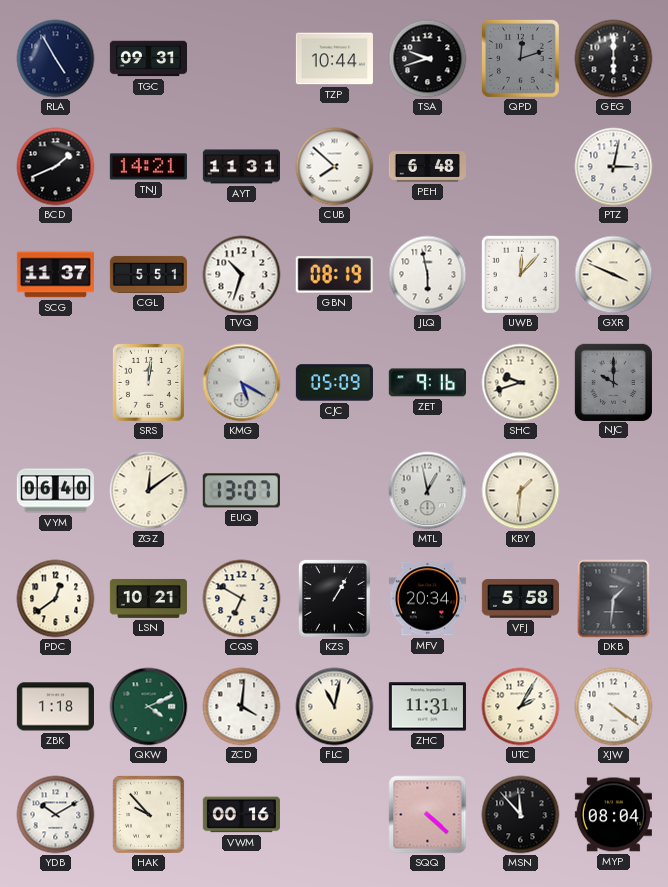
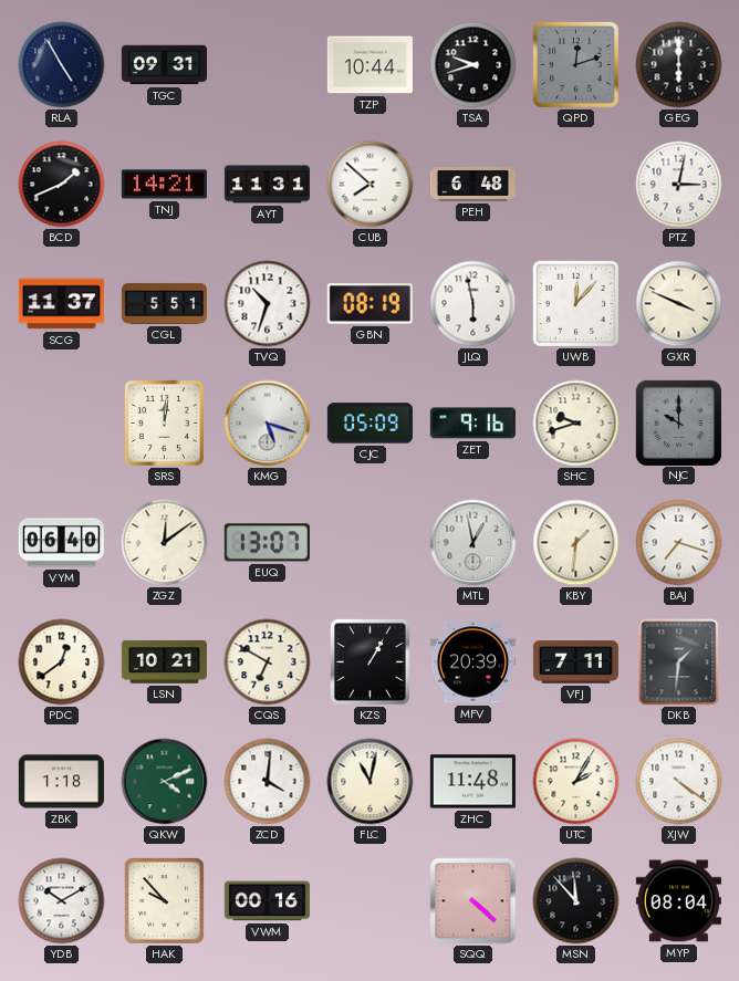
KMG: 5:20 -> 5:18
BAJ: none -> 7:18
MFV: 20:34 -> 20:39
VFJ: 5:58 -> 7:11
ZHC: 11:31 -> 11:48
